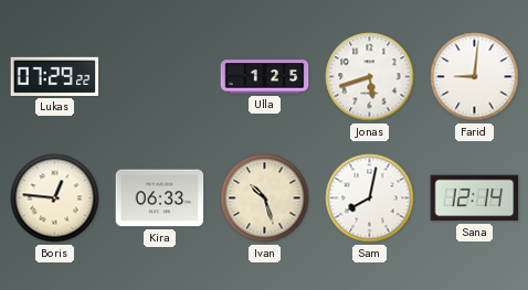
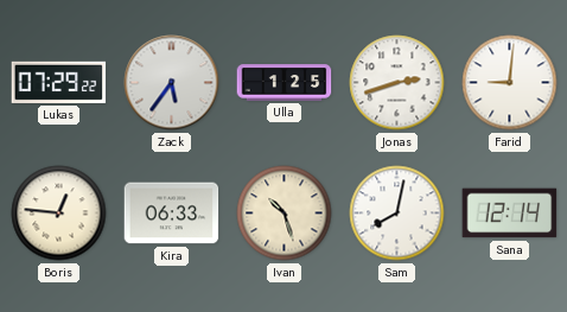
Zack: none -> 5:36
Jonas: 5:42 -> 2:42
